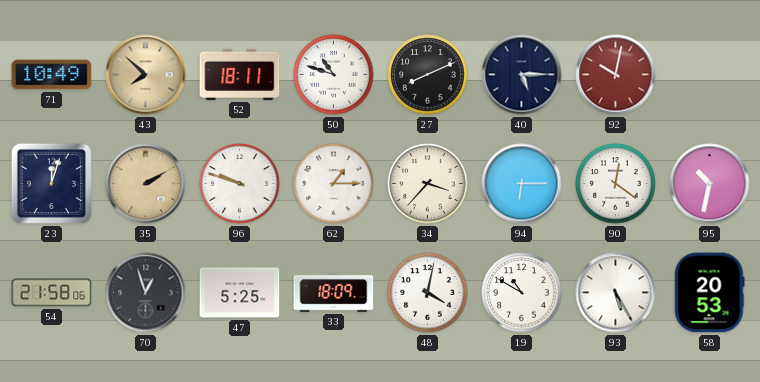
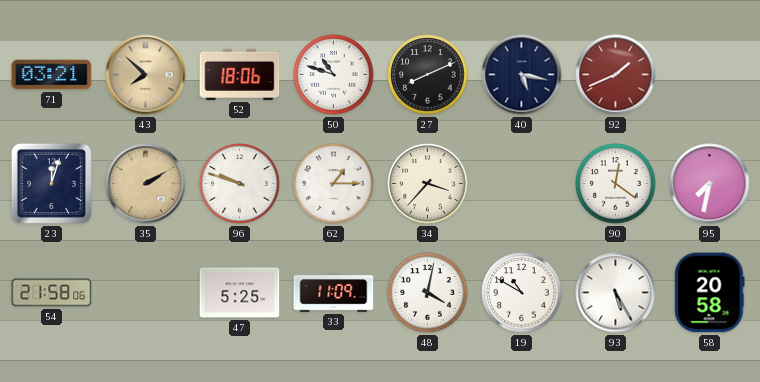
71: 10:49 -> 03:21
52: 18:11 -> 18:06
40: 5:15 -> 5:17
92: 10:02 -> 1:41
94: 6:15 -> none
95: 10:32 -> 7:32
70: 12:57 -> none
33: 18:09 -> 11:09
58: 20:53 -> 20:58
